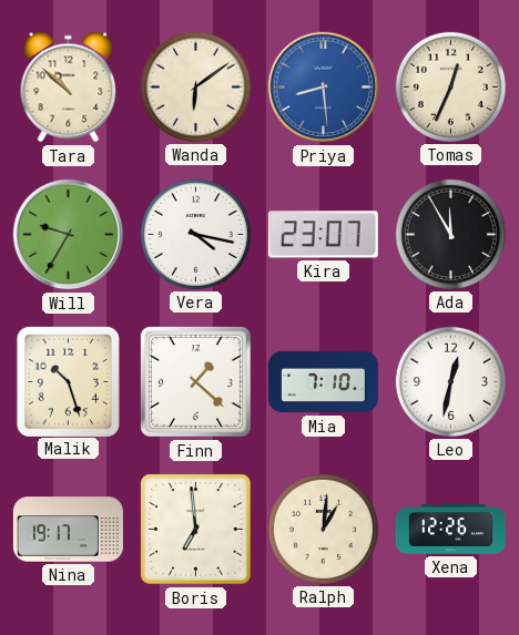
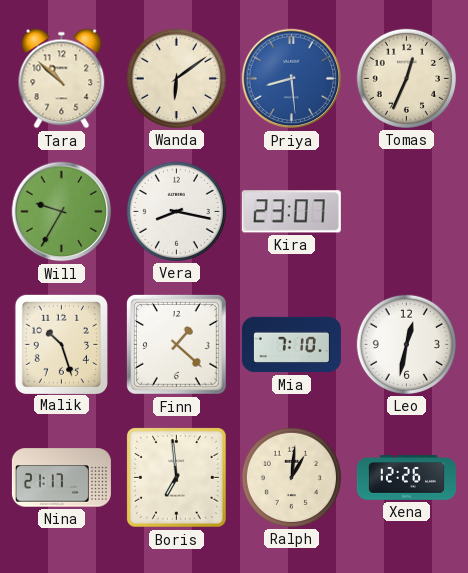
Vera: 4:17 -> 8:17
Ada: 11:55 -> none
Nina: 19:17 -> 21:17
